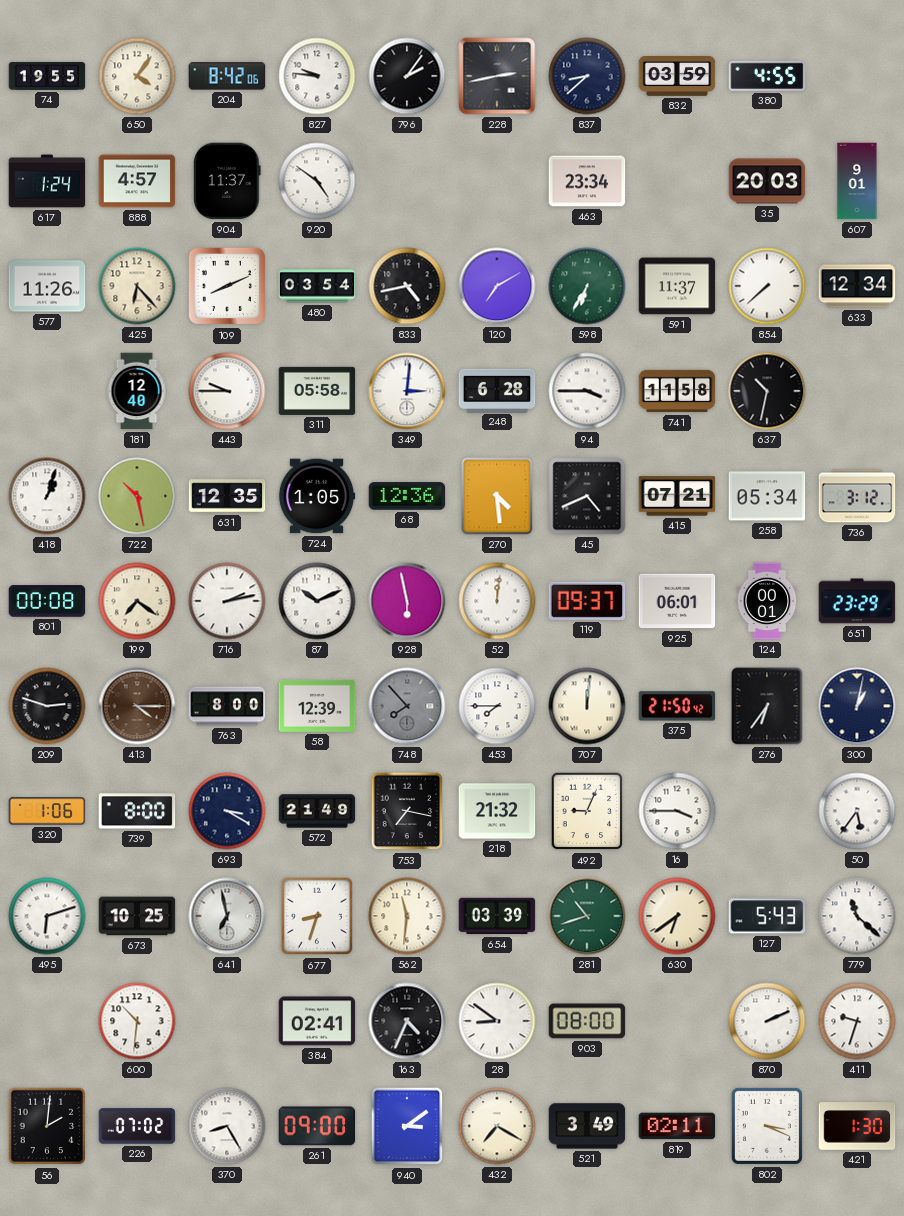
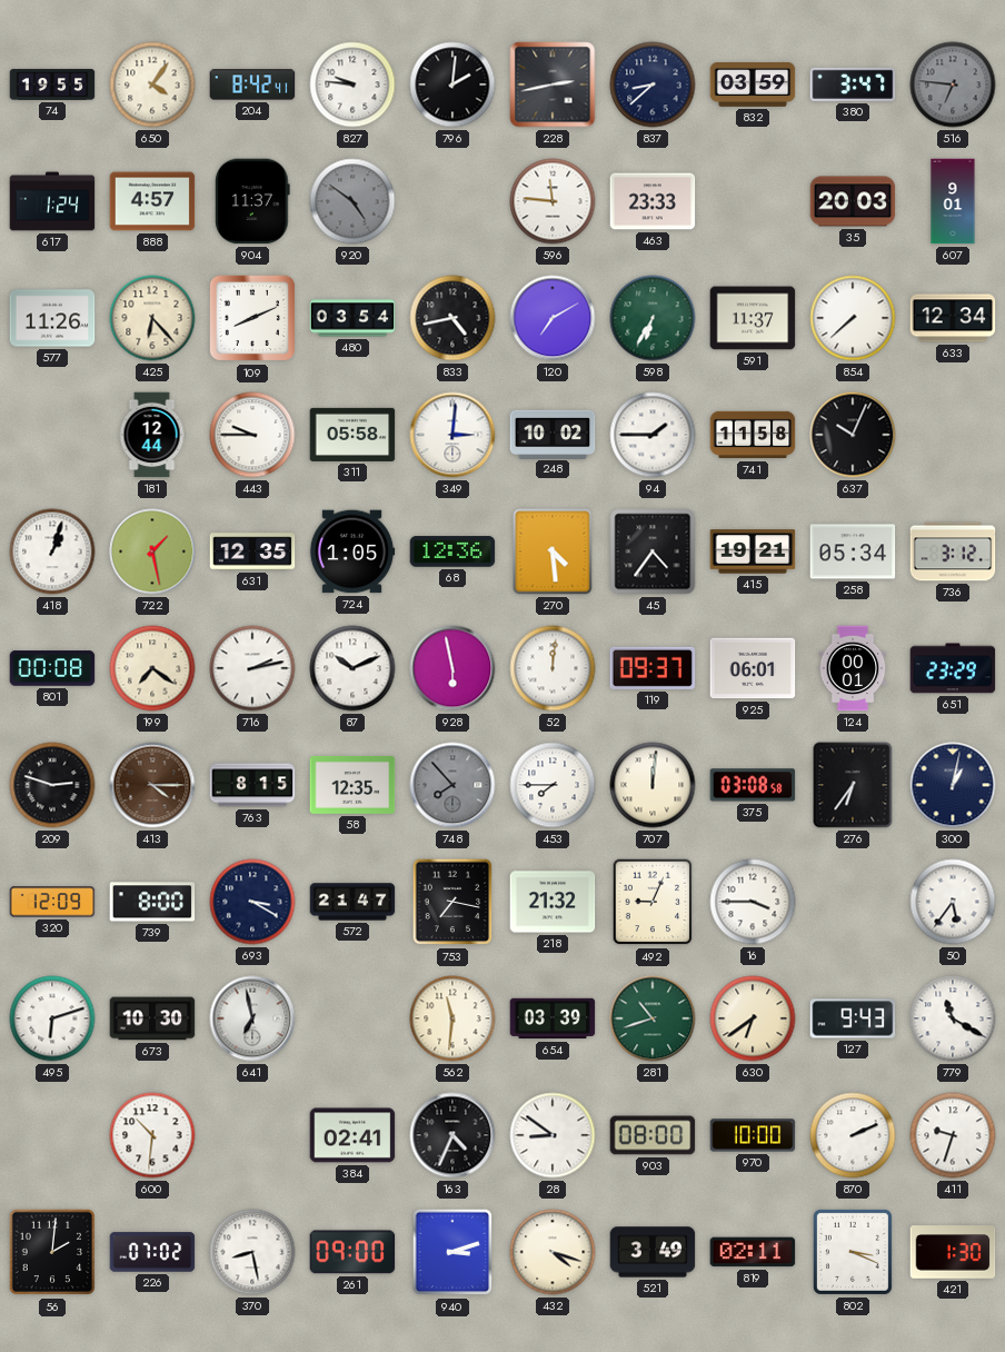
204: 8:42:06 -> 8:42:41
796: 2:06 -> 2:01
380: 4:55 -> 3:47
516: none -> 6:46
920 dial: white -> grey
596: none -> 11:46
463: 23:34 -> 23:33
181: 12:40 -> 12:44
248: 6:28 -> 10:02
94: 3:45 -> 1:45
637: 10:32 -> 10:04
722: 10:28 -> 1:28
45: 4:41 -> 4:36
415: 07:21 -> 19:21
763: 8:00 -> 8:15
58: 12:39 -> 12:35
375: 21:50 -> 03:08
320: 1:06 -> 12:09
572: 21:49 -> 21:47
673: 10:25 -> 10:30
677: 8:33 -> none
127: 5:43 -> 9:43
779: 11:22 -> 11:20
970: none -> 10:00
370: 8:25 -> 8:28
940: 3:09 -> 3:12
432: 7:20 -> 4:18
